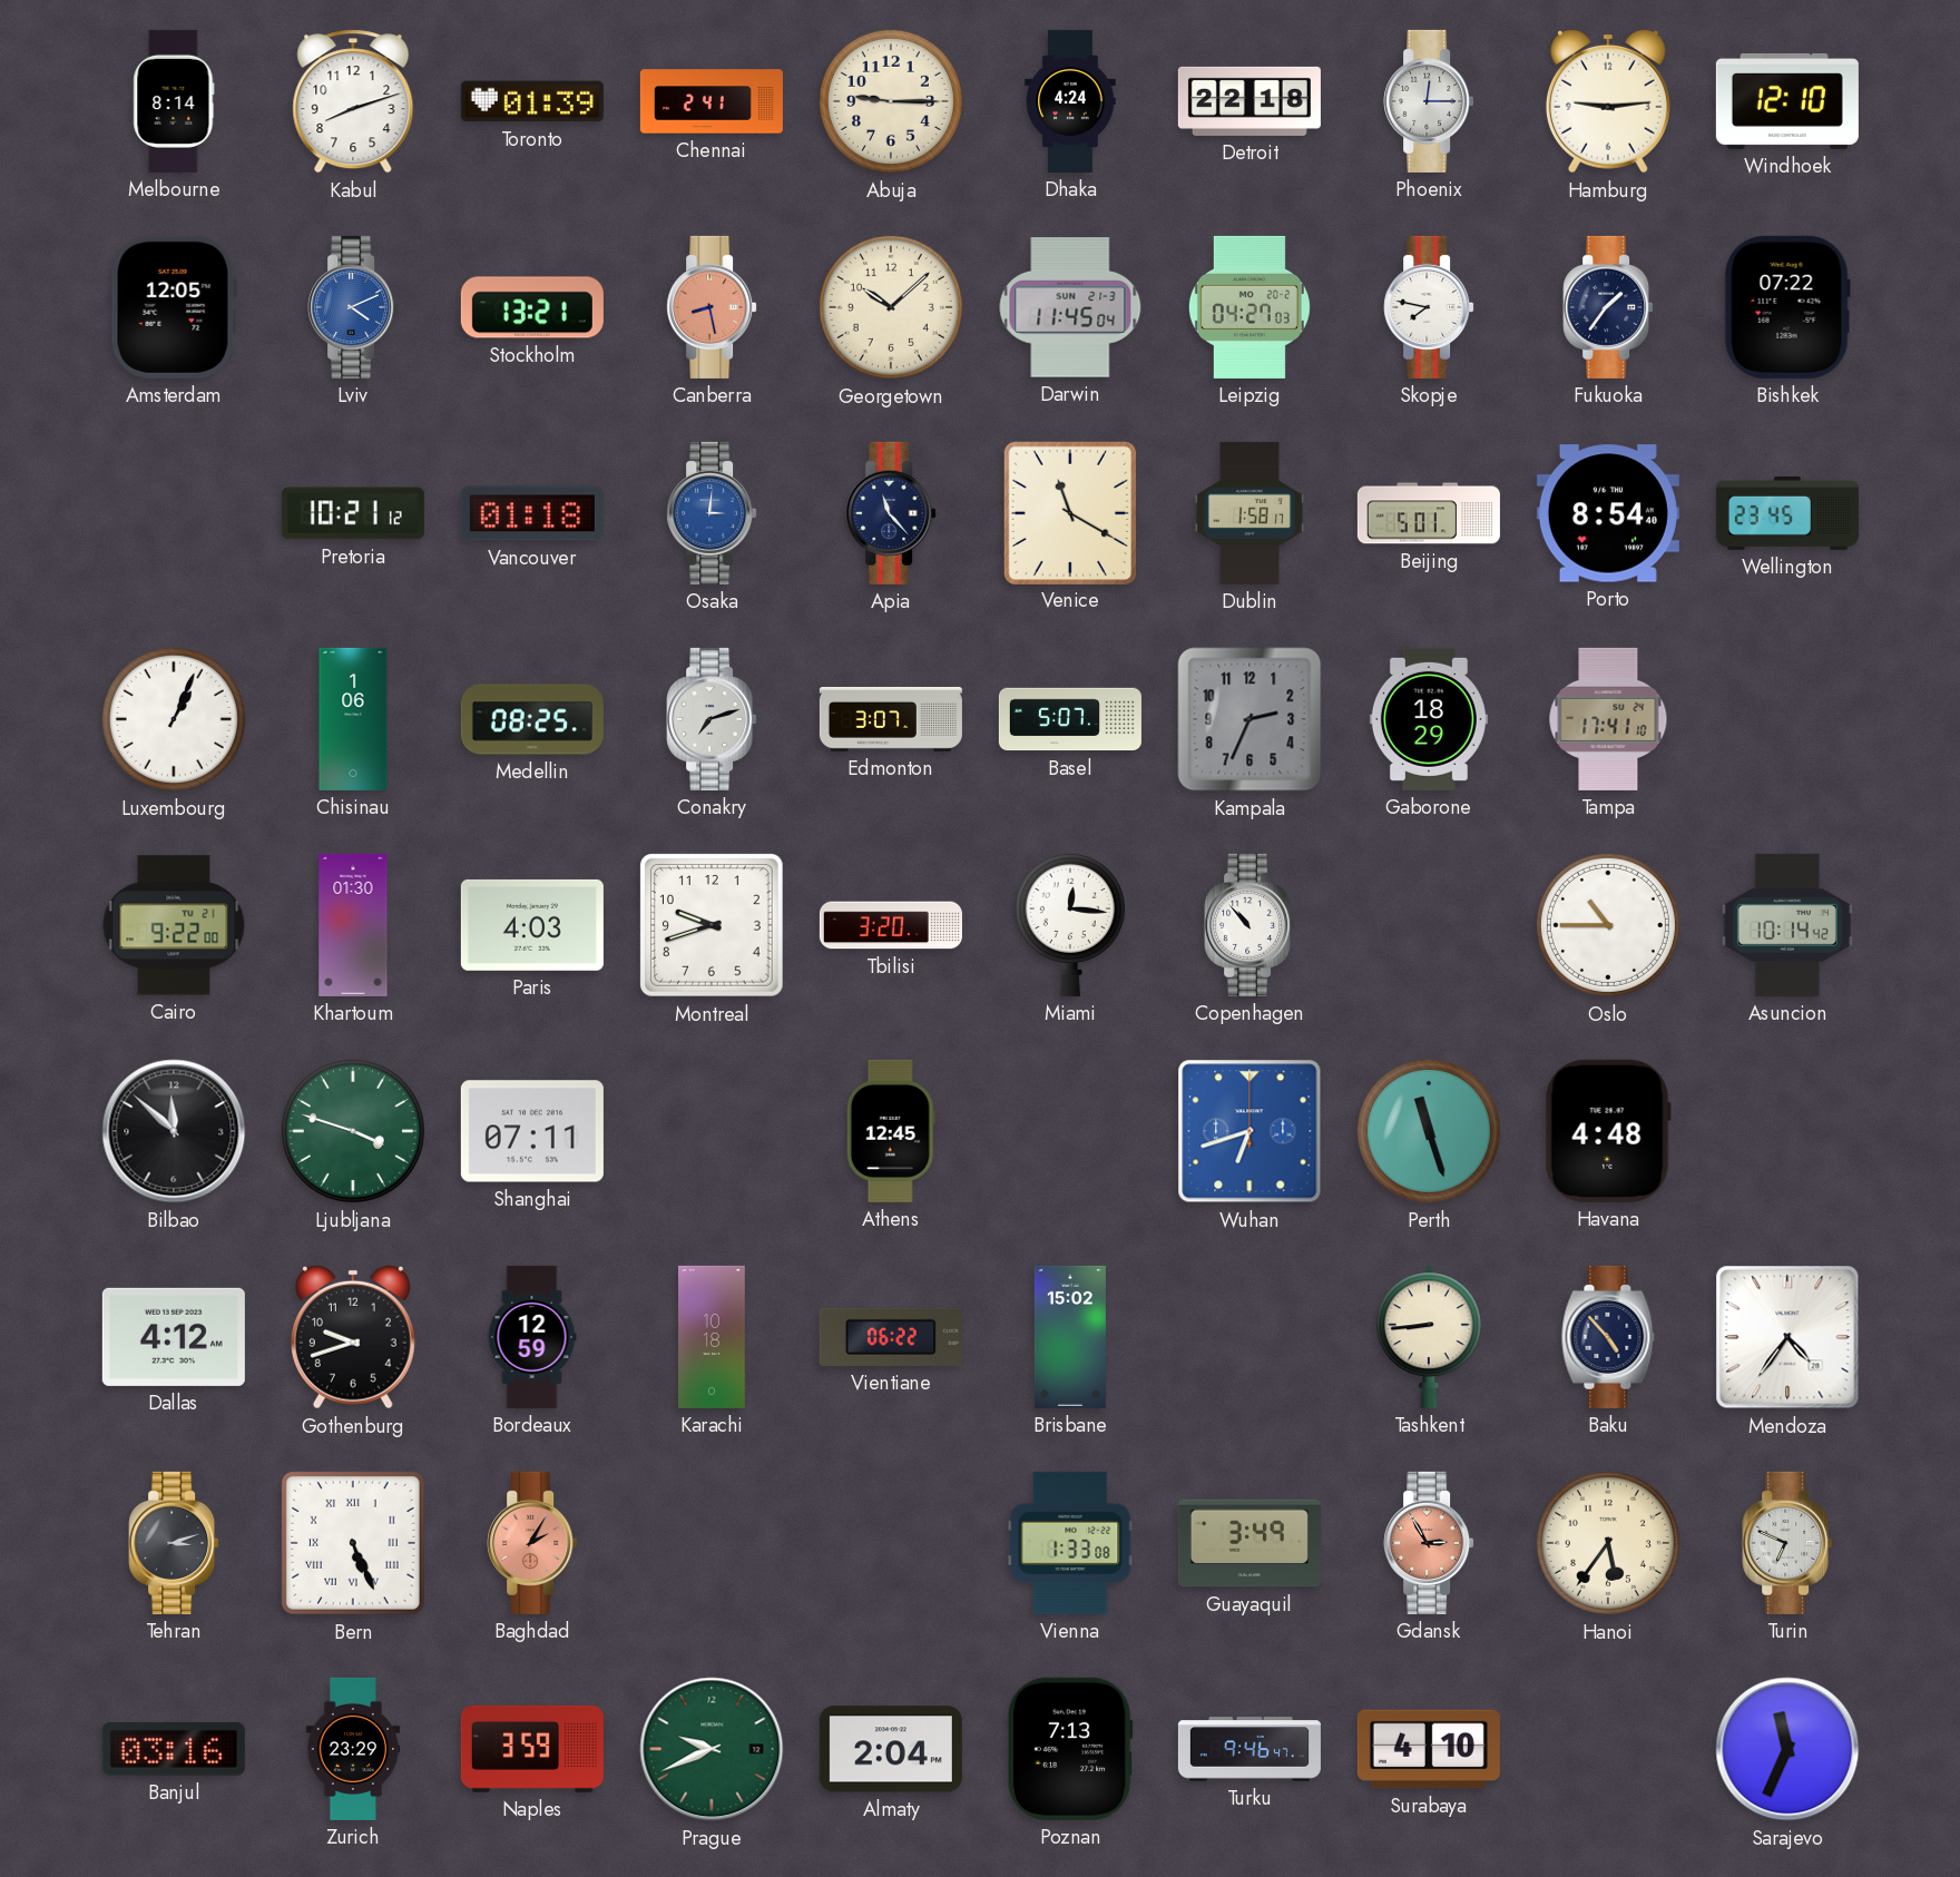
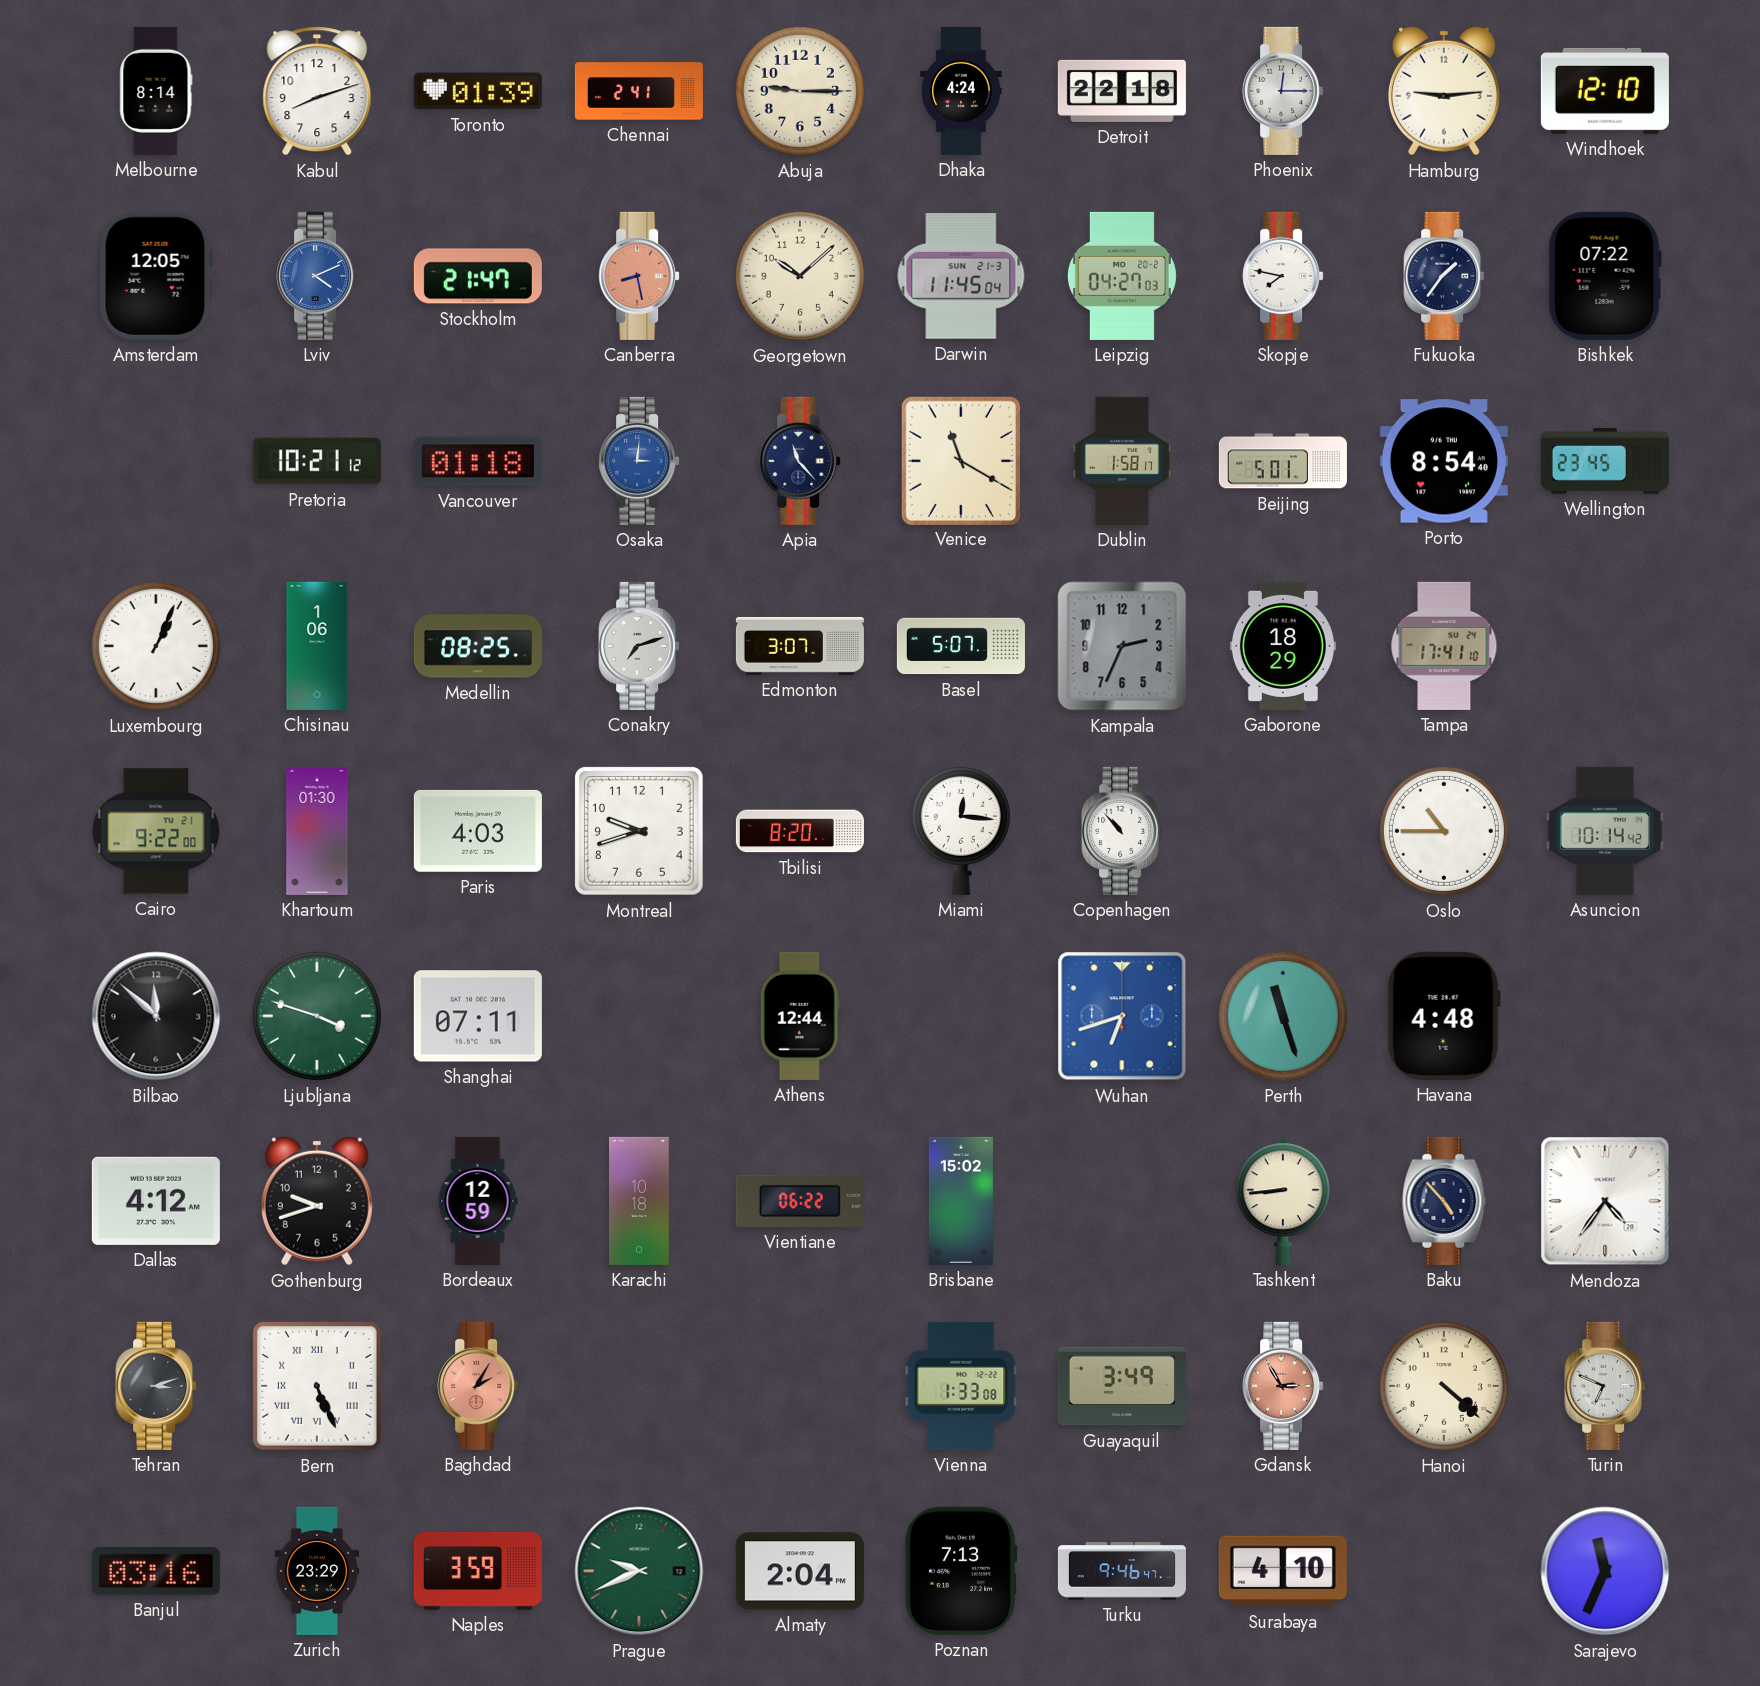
Stockholm: 13:21 -> 21:47
Tbilisi: 3:20 -> 8:20
Athens: 12:45 -> 12:44
Hanoi: 5:36 -> 4:22
